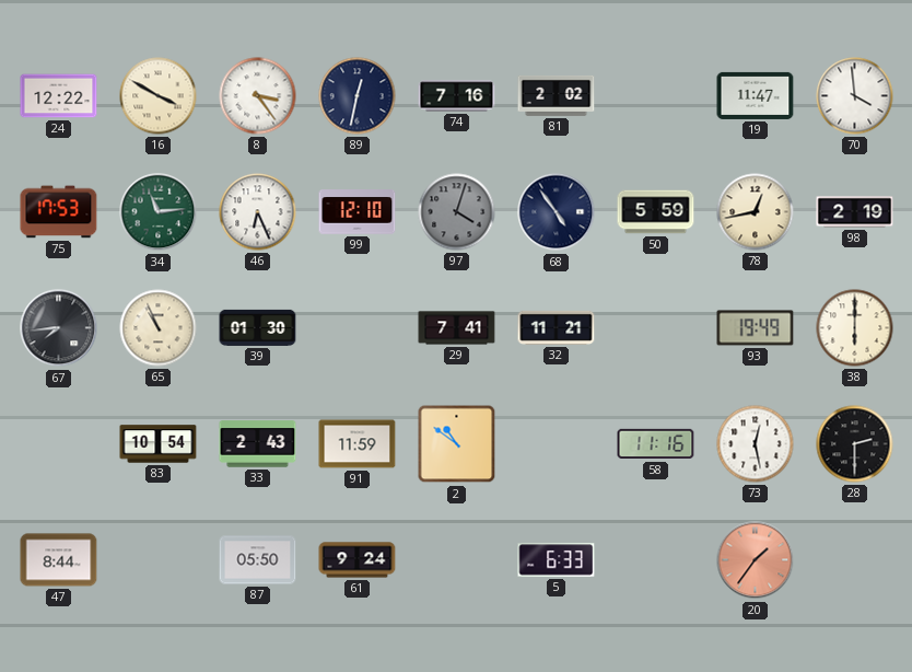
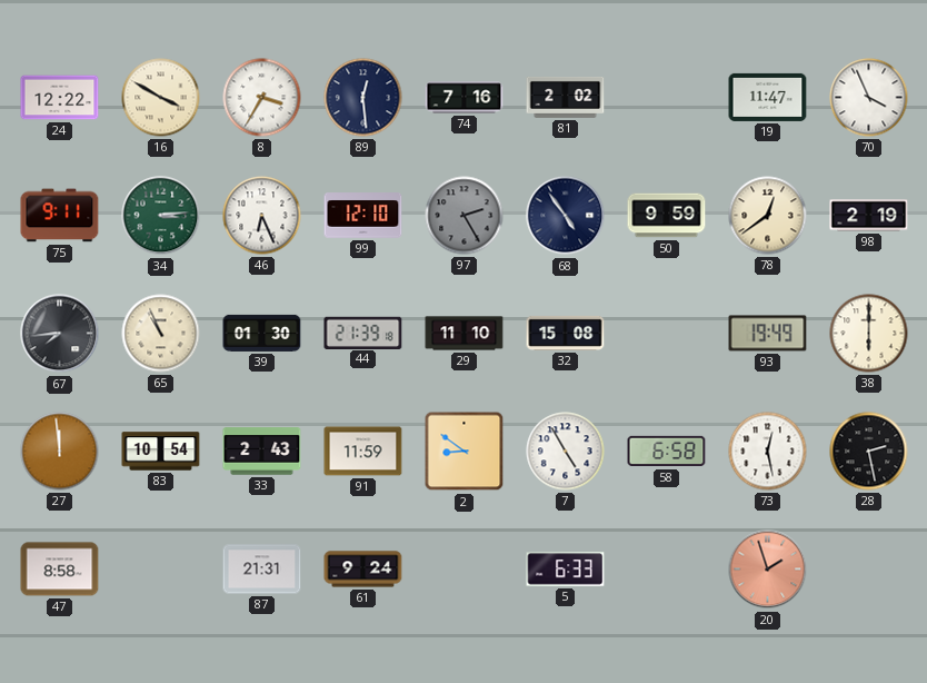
8: 3:24 -> 3:35
89: 12:32 -> 12:29
70: 3:59 -> 3:56
75: 17:53 -> 9:11
34: 11:14 -> 3:14
97: 4:03 -> 2:25
50: 5:59 -> 9:59
78: 12:43 -> 12:39
44: none -> 21:39
29: 7:41 -> 11:10
32: 11:21 -> 15:08
27: none -> 11:59
2: 10:51 -> 8:51
7: none -> 4:55
58: 11:16 -> 6:58
28: 2:30 -> 2:28
47: 8:44 -> 8:58
87: 05:50 -> 21:31
20: 1:36 -> 1:57
